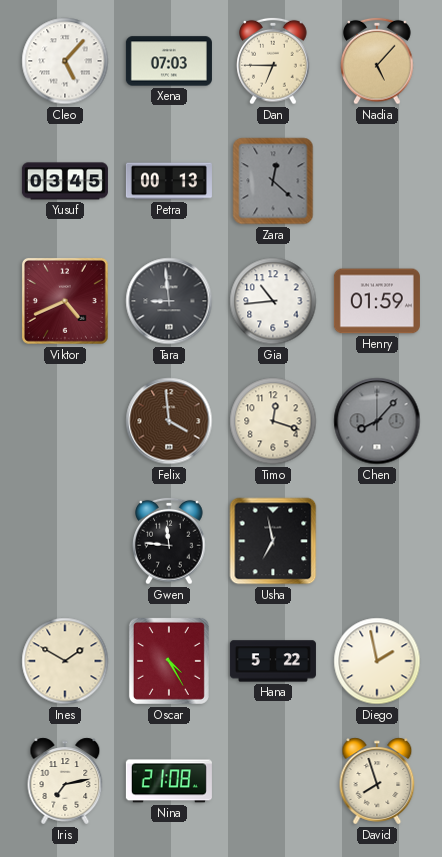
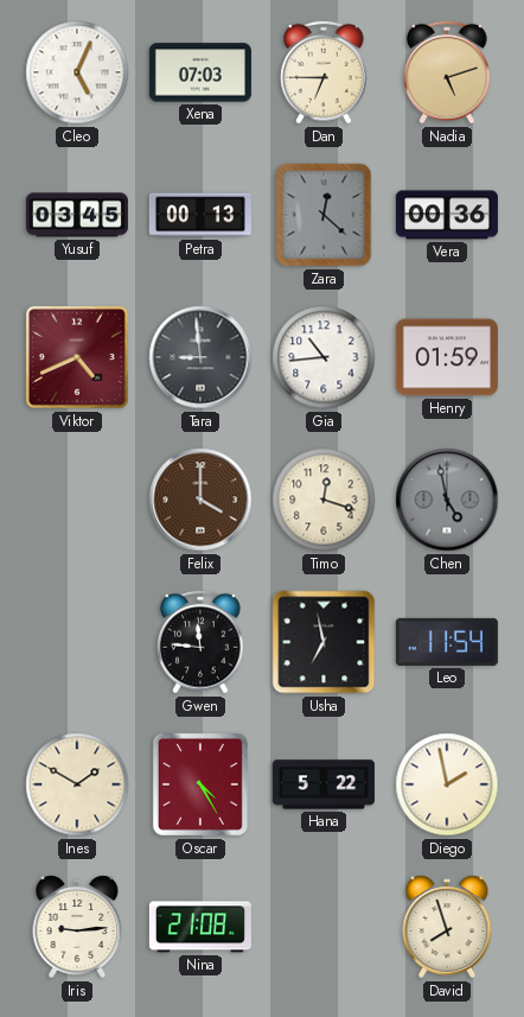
Cleo: 5:07 -> 5:04
Nadia: 5:07 -> 5:12
Vera: none -> 00:36
Felix: 3:59 -> 4:00
Chen: 8:07 -> 4:58
Leo: none -> 11:54
Iris: 7:13 -> 9:14
